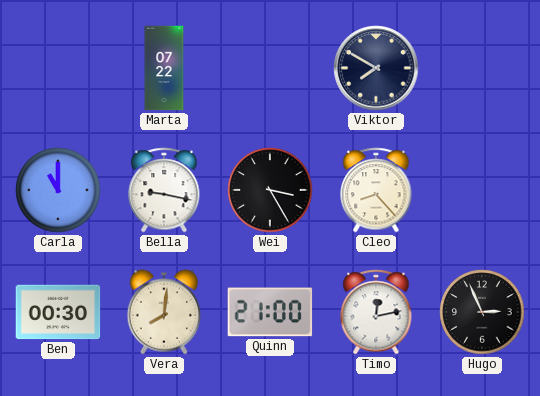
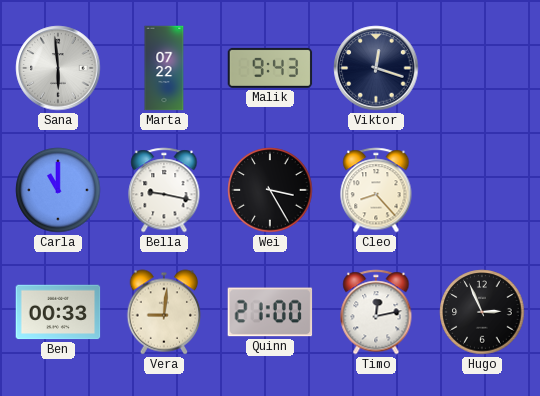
Sana: none -> 5:59
Malik: none -> 9:43
Viktor: 7:50 -> 12:18
Ben: 00:30 -> 00:33
Vera: 8:01 -> 9:01
